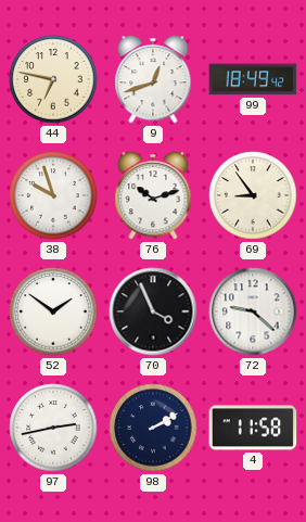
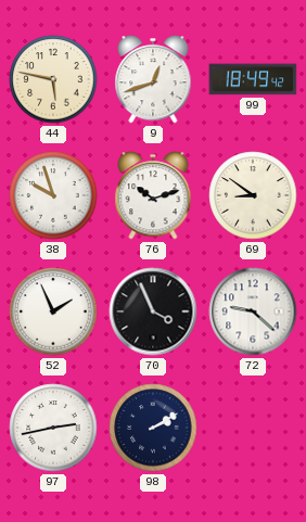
44: 6:47 -> 5:47
69: 8:54 -> 8:51
52: 1:51 -> 1:56
4: 11:58 -> none
